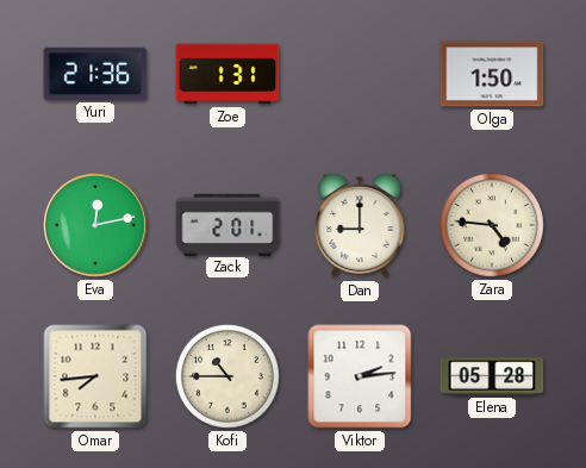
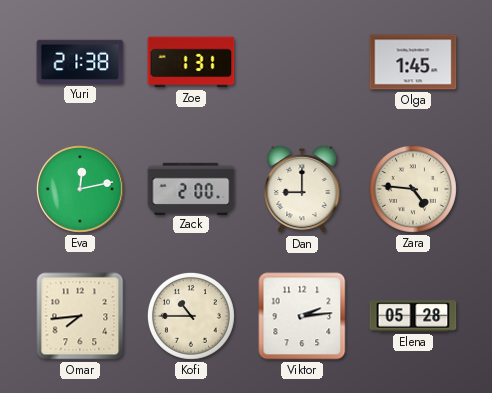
Yuri: 21:36 -> 21:38
Olga: 1:50 -> 1:45
Zack: 2:01 -> 2:00
